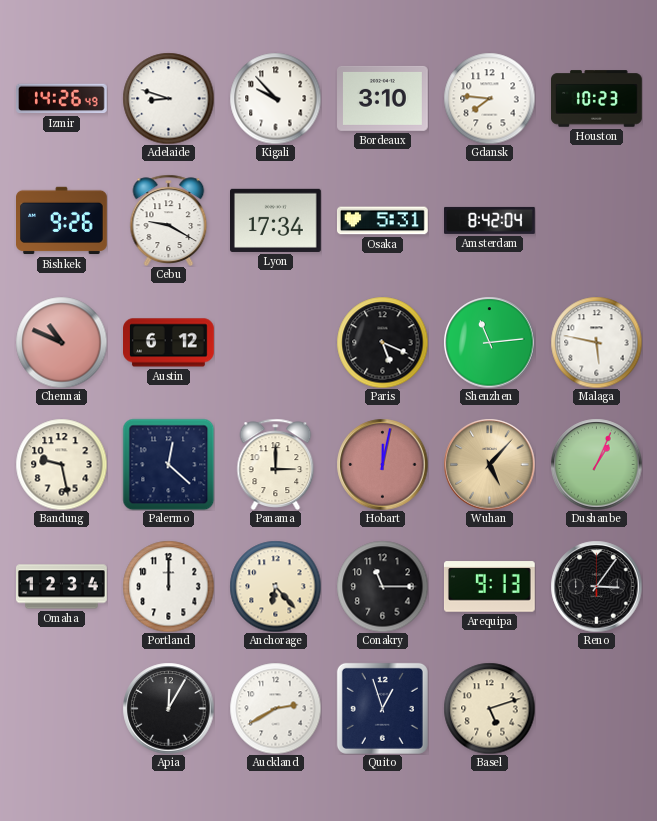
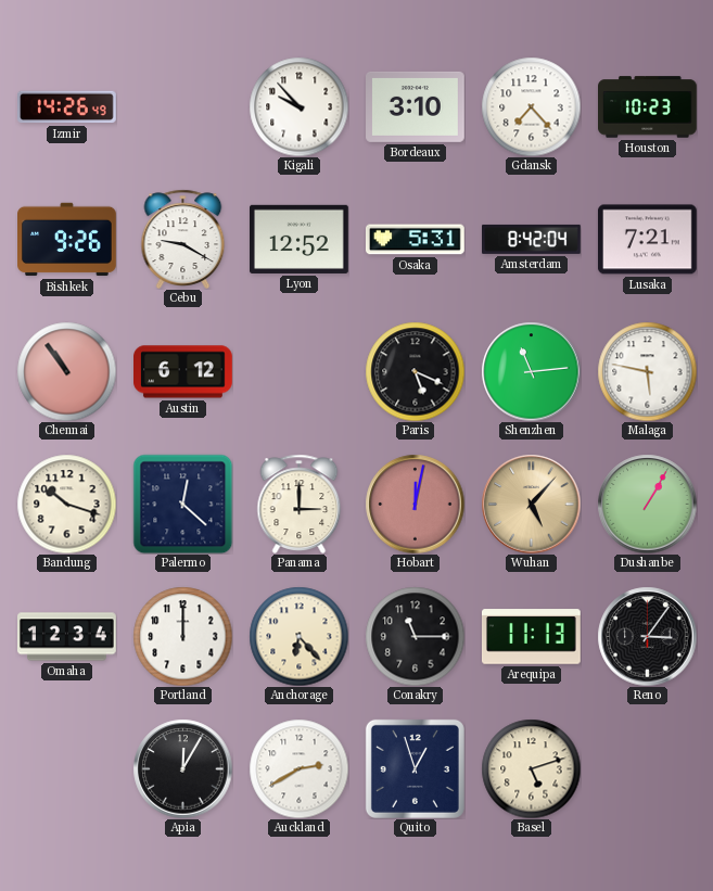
Adelaide: 8:48 -> none
Gdansk: 7:46 -> 7:23
Lyon: 17:34 -> 12:52
Lusaka: none -> 7:21
Chennai: 10:49 -> 10:54
Bandung: 9:28 -> 10:18
Dushanbe: 1:04 -> 1:05
Arequipa: 9:13 -> 11:13
